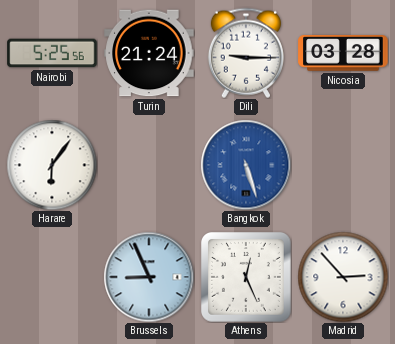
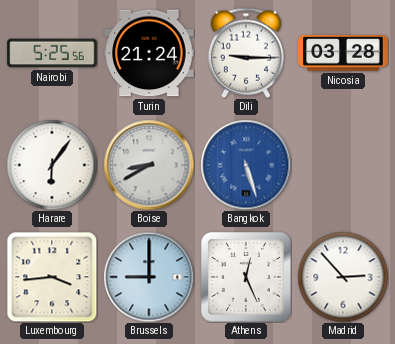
Boise: none -> 8:40
Luxembourg: none -> 3:44
Brussels: 8:56 -> 9:00
